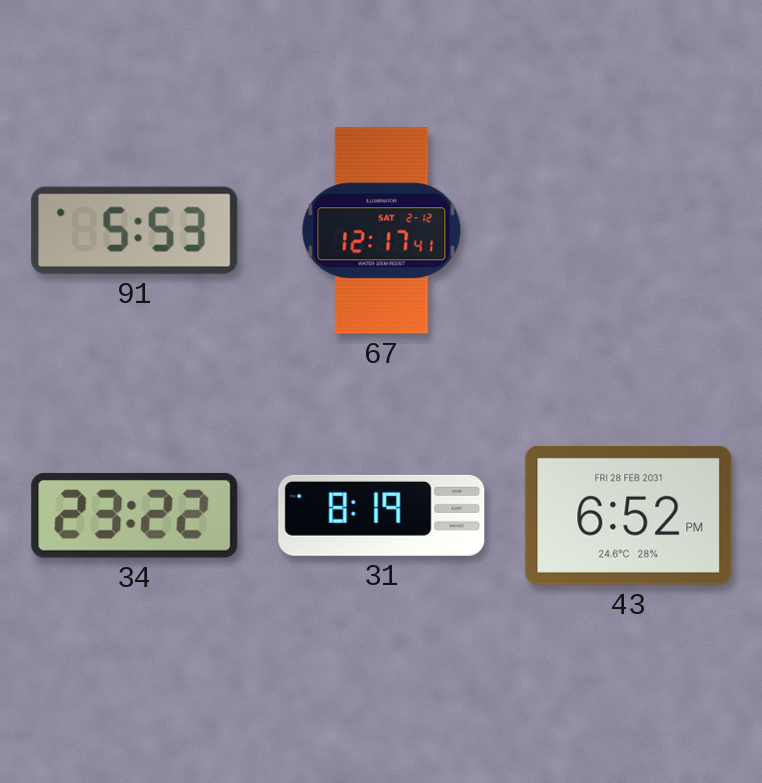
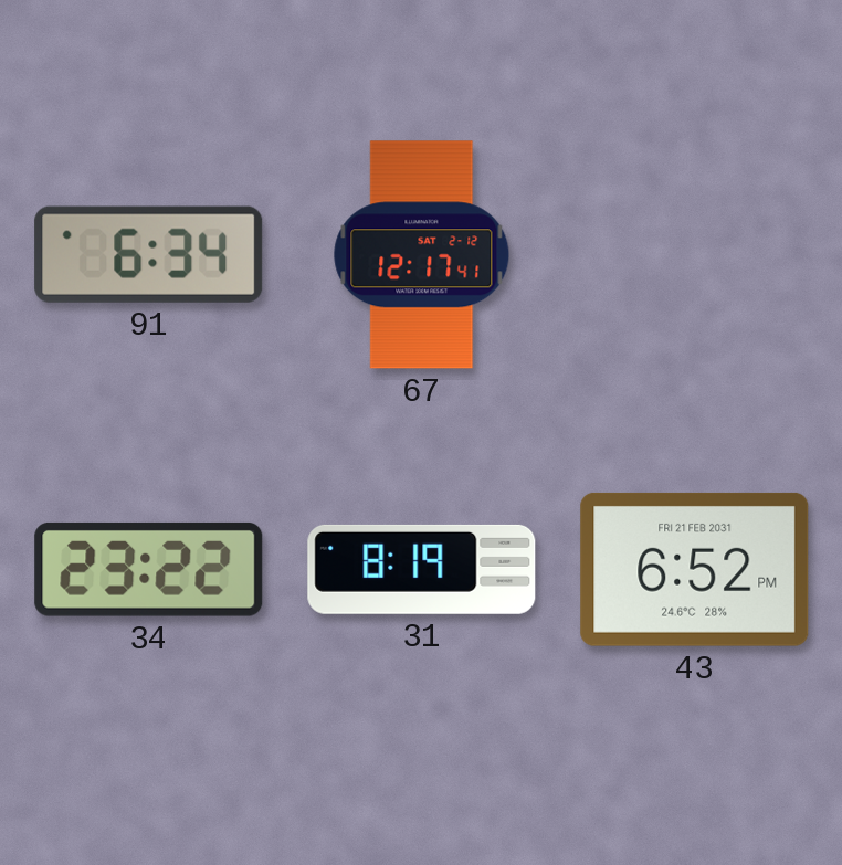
91: 5:53 -> 6:34
43 date: FRI 28 FEB 2031 -> FRI 21 FEB 2031
